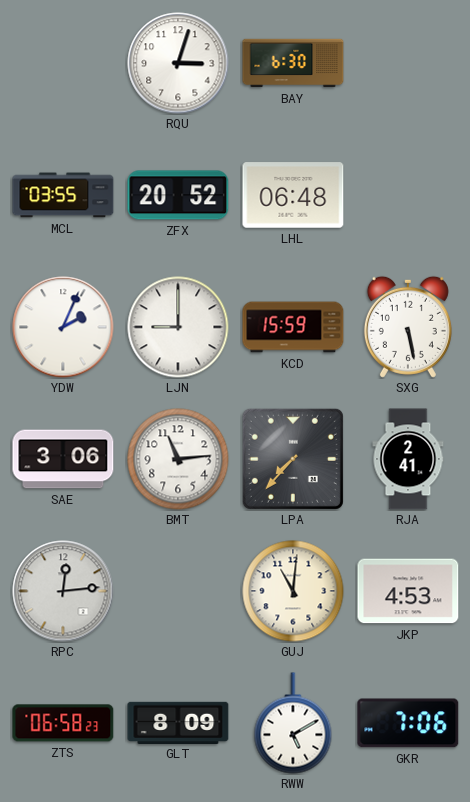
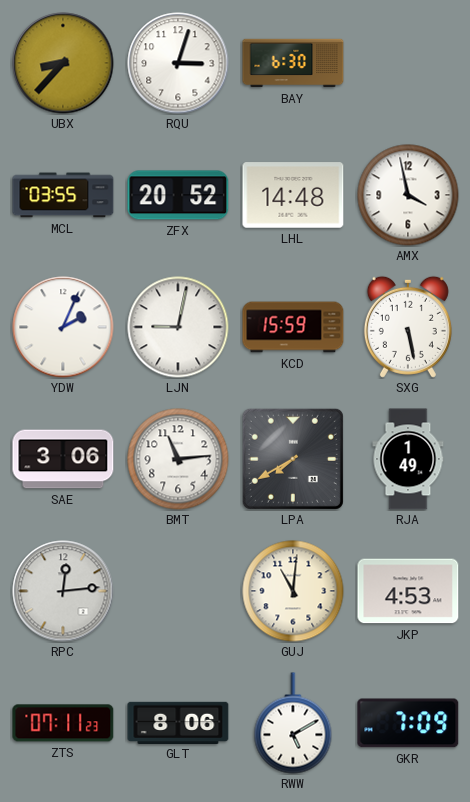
UBX: none -> 8:37
LHL: 06:48 -> 14:48
AMX: none -> 3:58
LJN: 9:00 -> 9:02
LPA: 7:37 -> 7:40
RJA: 2:41 -> 1:49
ZTS: 06:58 -> 07:11
GLT: 8:09 -> 8:06
GKR: 7:06 -> 7:09
